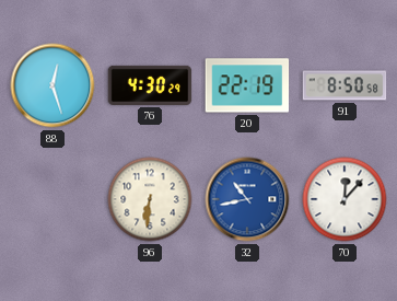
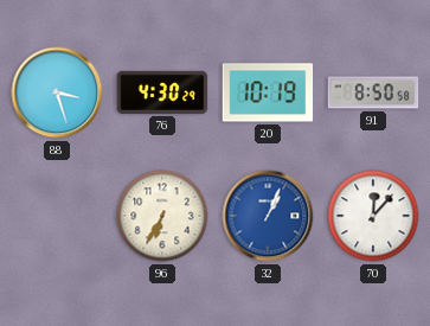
88: 12:27 -> 3:27
20: 22:19 -> 10:19
96: 6:31 -> 6:35
32: 10:43 -> 1:04
